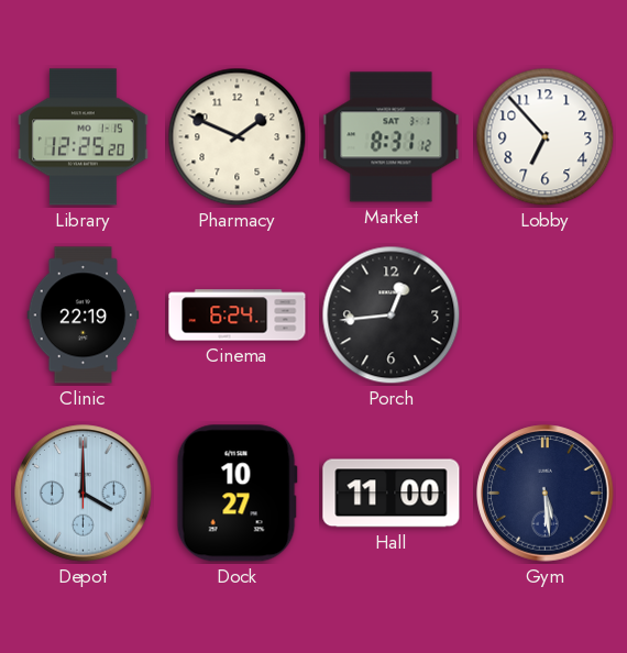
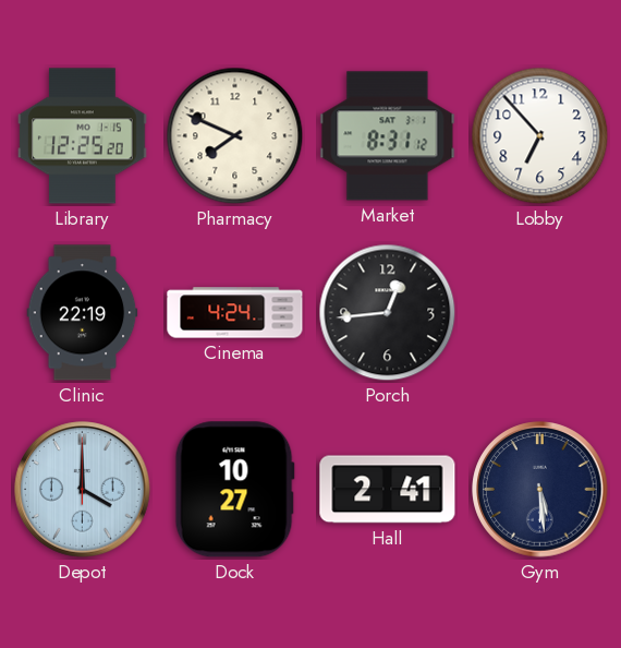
Pharmacy: 1:49 -> 7:49
Cinema: 6:24 -> 4:24
Hall: 11:00 -> 2:41
